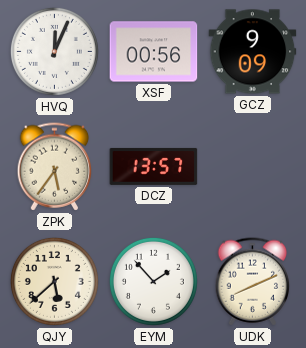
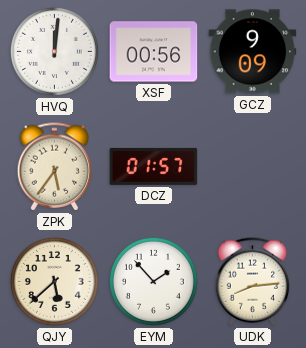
HVQ: 12:04 -> 12:01
DCZ: 13:57 -> 01:57
UDK: 8:11 -> 8:14
